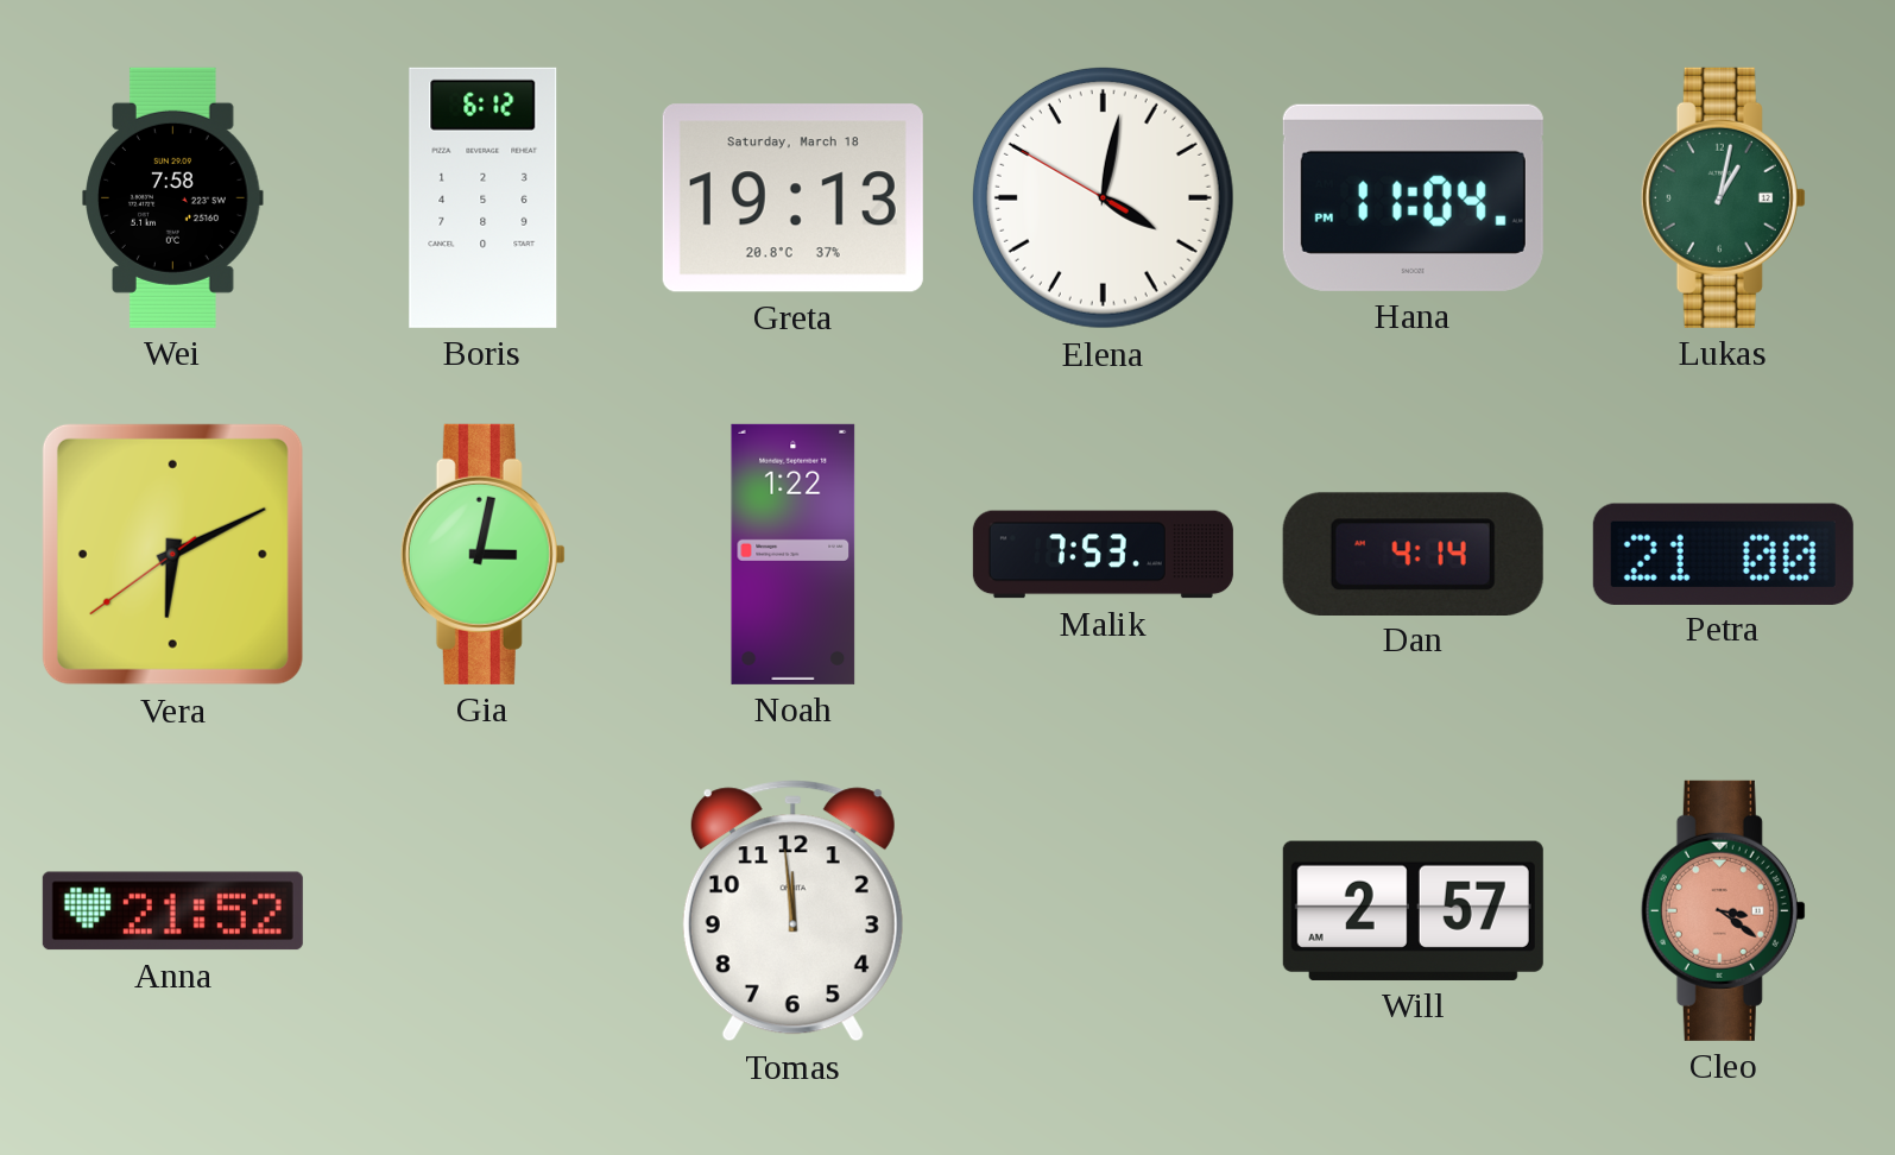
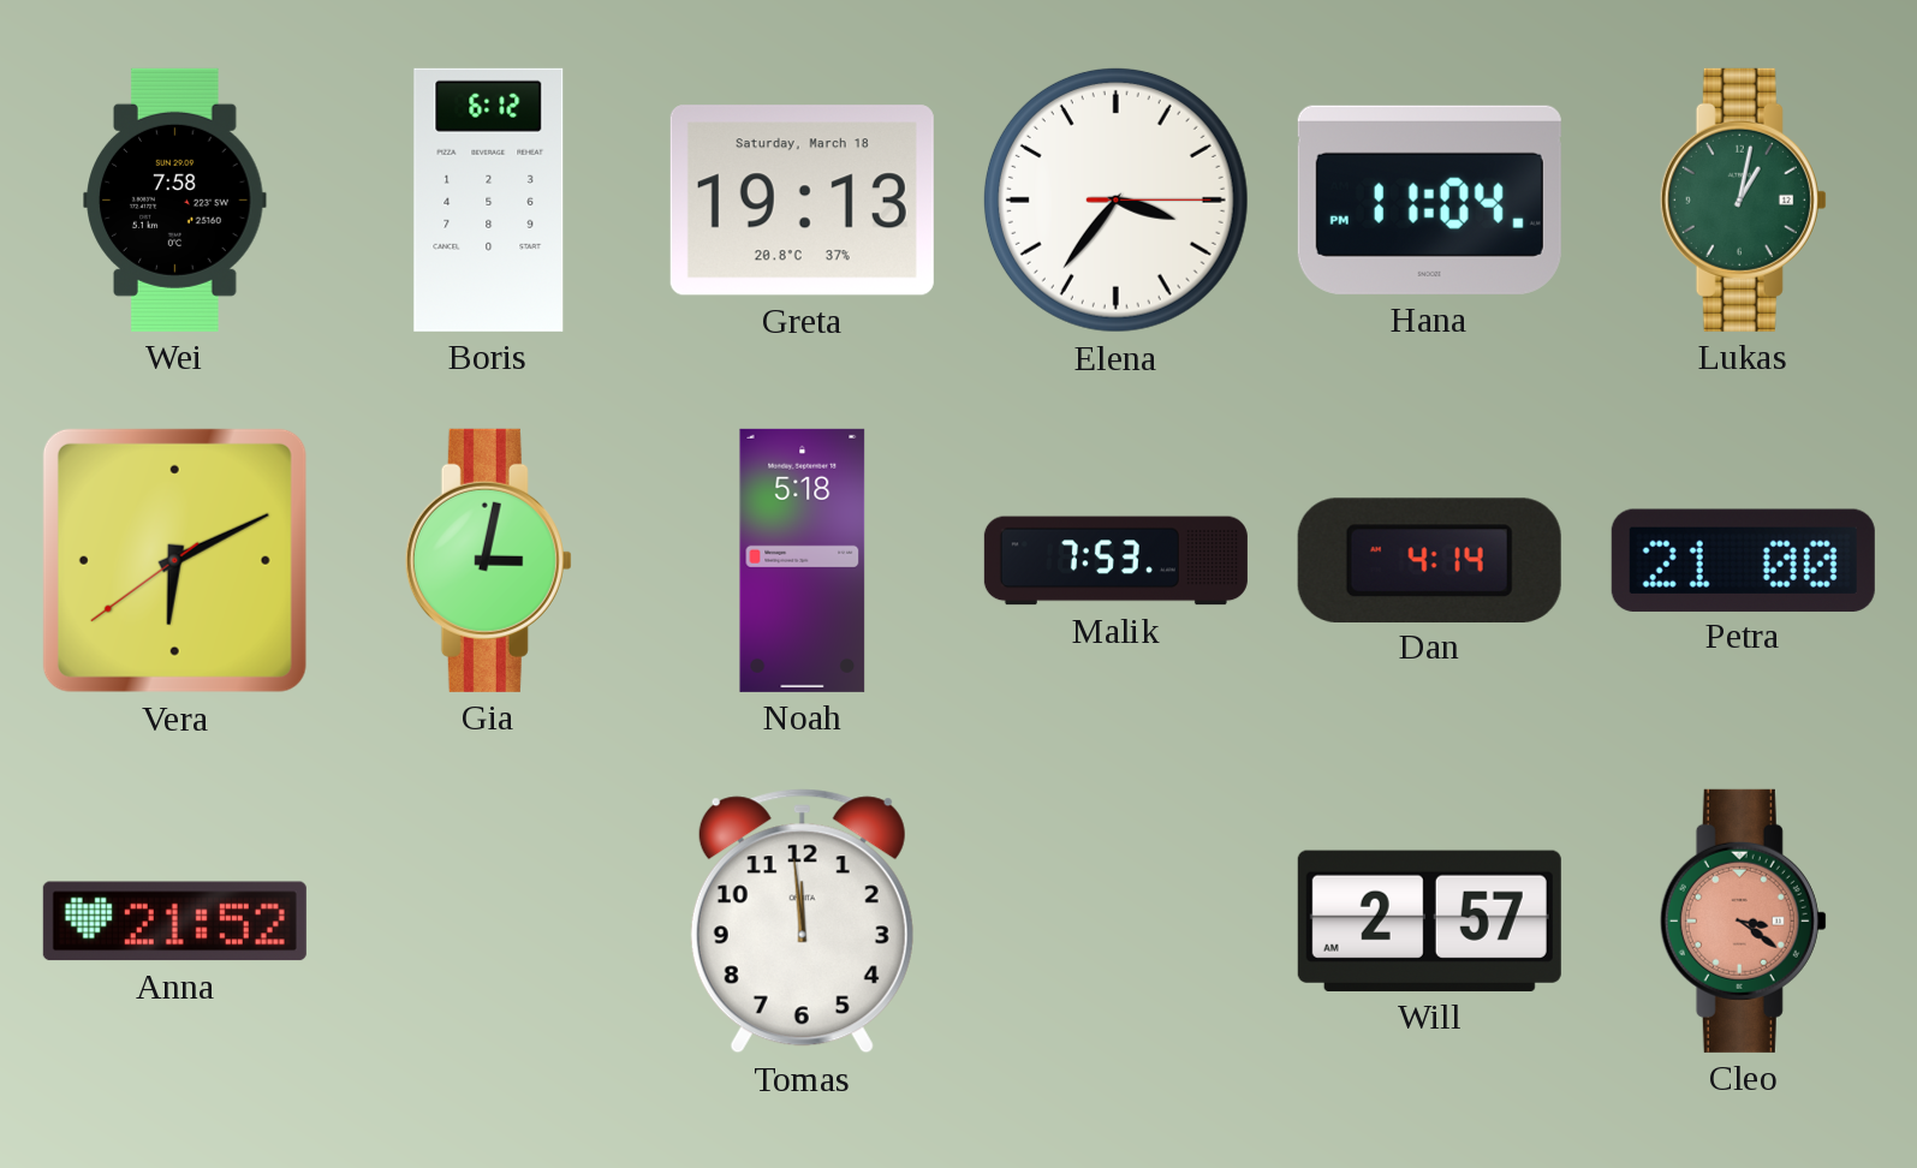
Elena: 4:01 -> 3:36
Noah: 1:22 -> 5:18
